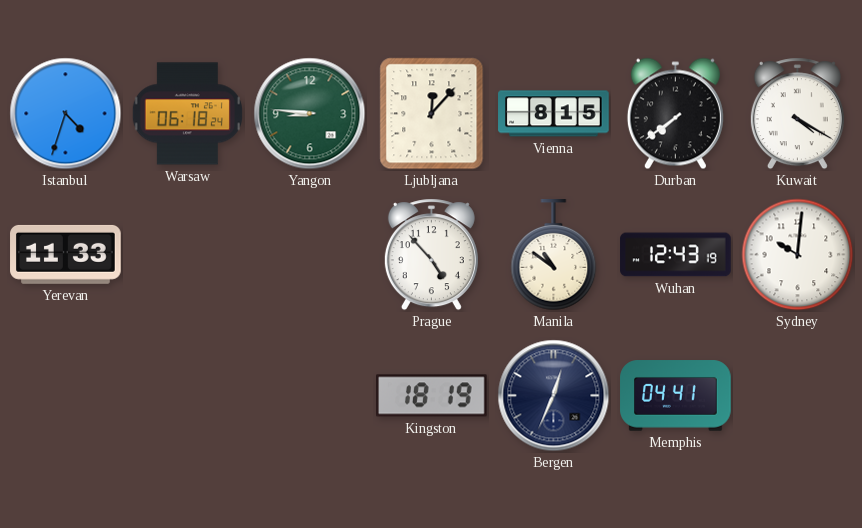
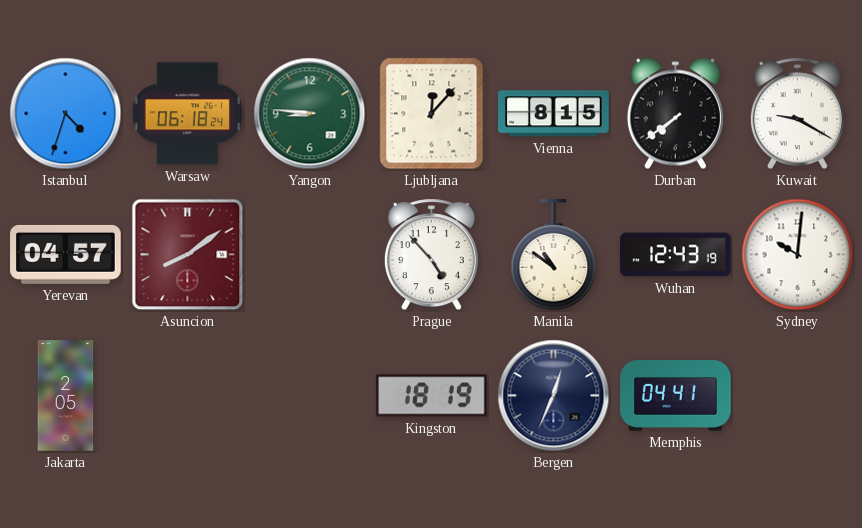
Kuwait: 4:20 -> 9:20
Yerevan: 11:33 -> 04:57
Asuncion: none -> 8:09
Jakarta: none -> 2:05
